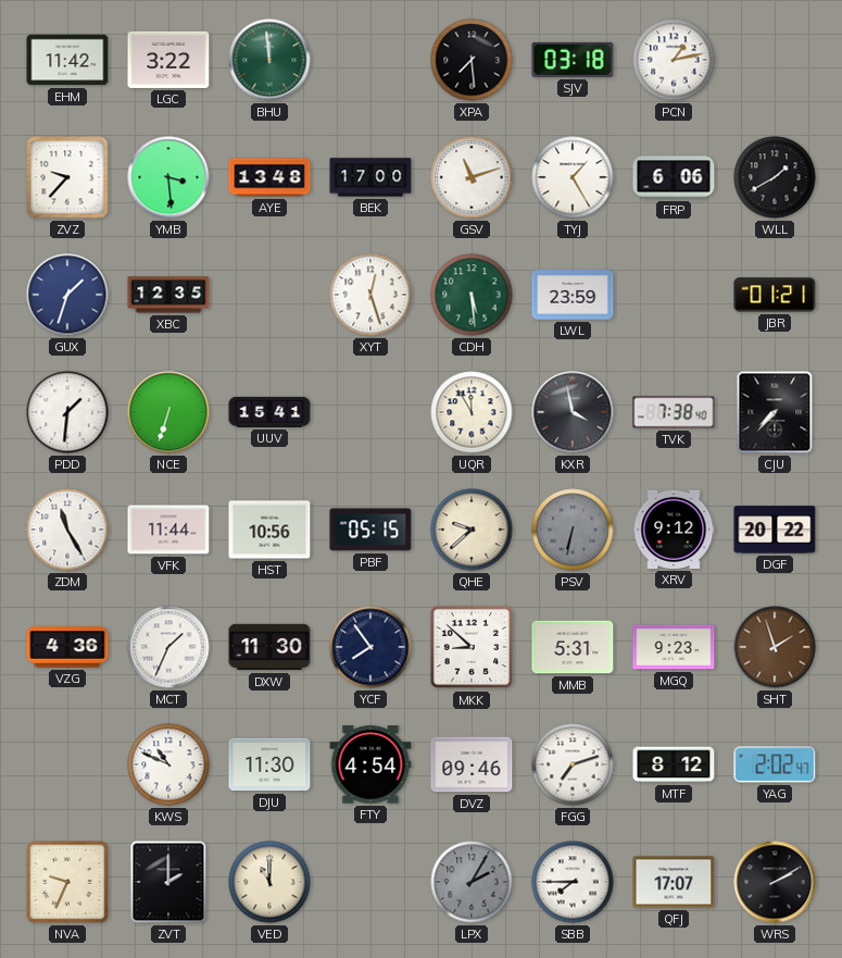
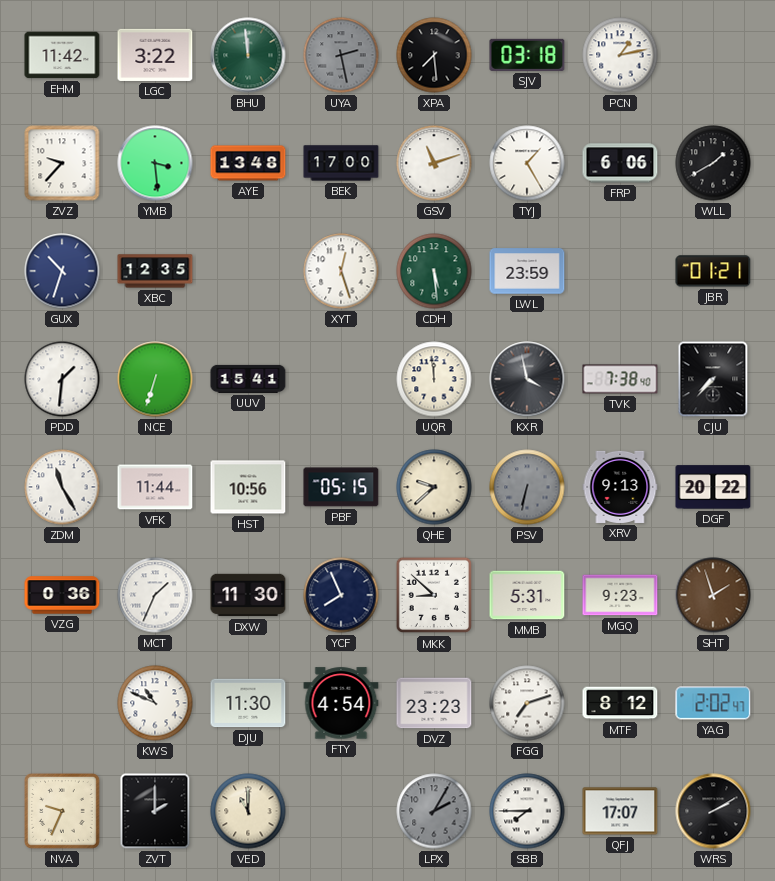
UYA: none -> 2:28
GUX: 1:33 -> 10:33
UQR: 11:55 -> 11:59
XRV: 9:12 -> 9:13
VZG: 4:36 -> 0:36
YCF: 7:54 -> 7:56
DVZ: 09:46 -> 23:23
